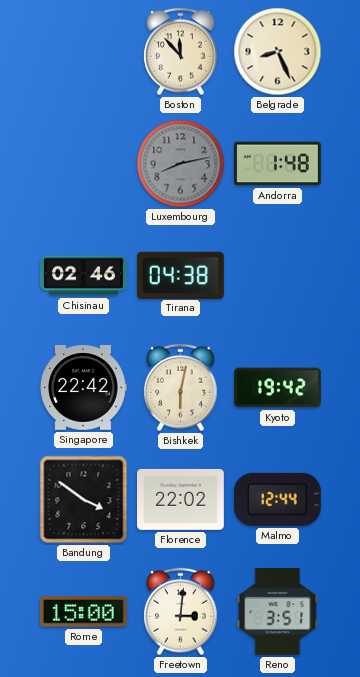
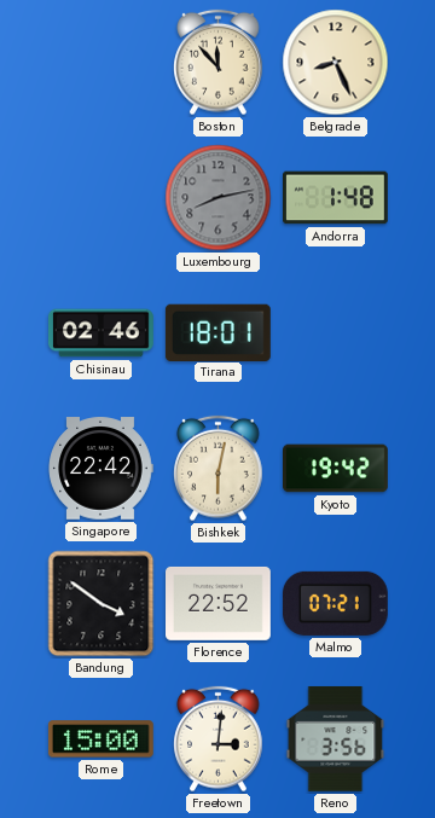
Tirana: 04:38 -> 18:01
Florence: 22:02 -> 22:52
Malmo: 12:44 -> 07:21
Reno: 3:51 -> 3:56
